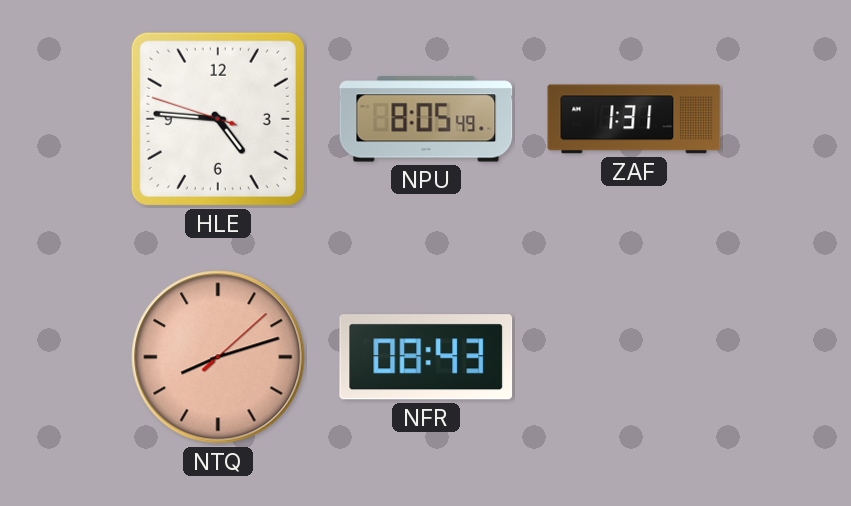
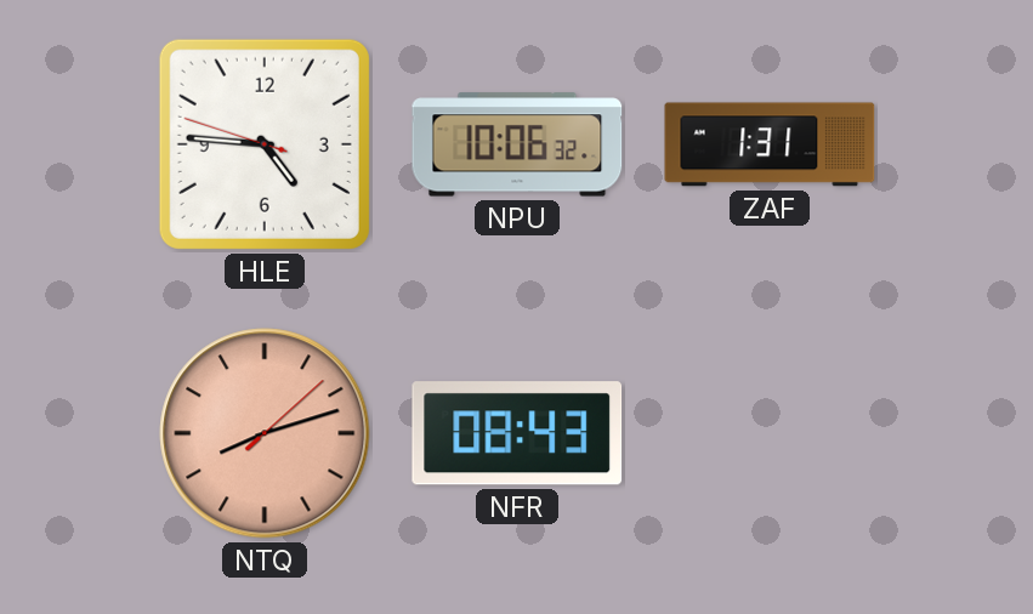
NPU: 8:05 -> 10:06
